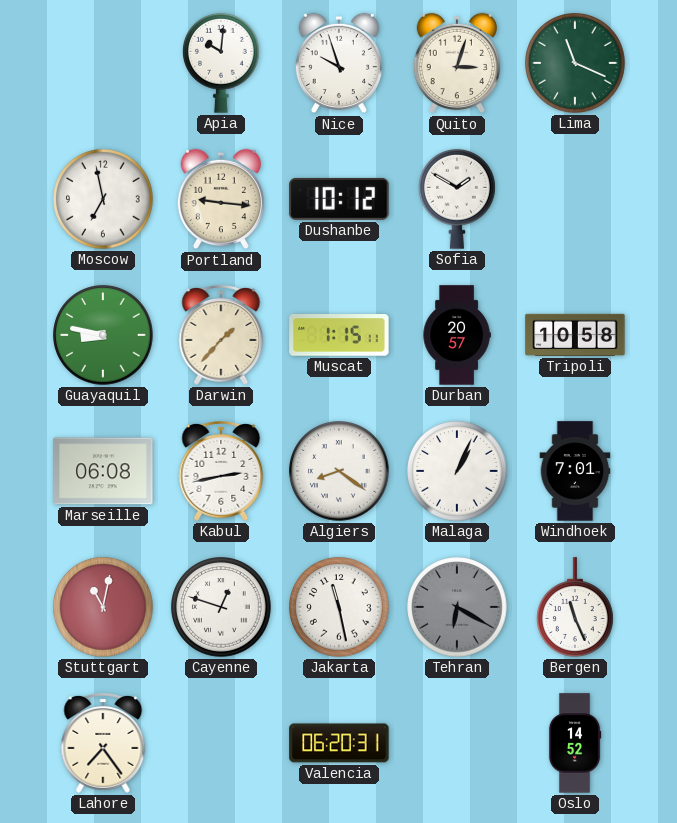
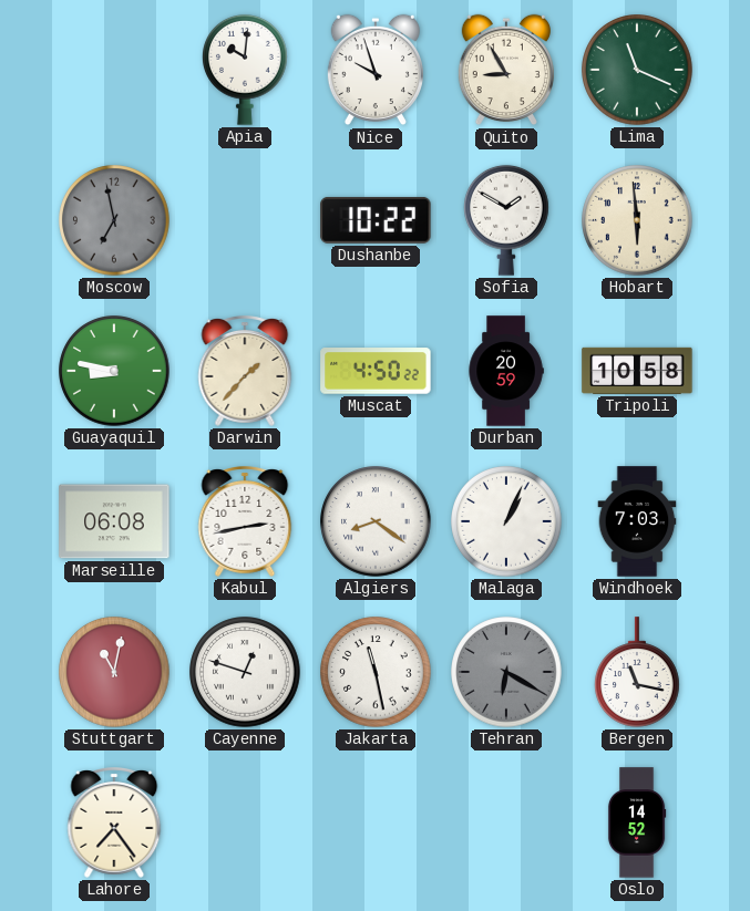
Quito: 3:03 -> 8:55
Moscow dial: white -> grey
Portland: 9:16 -> none
Dushanbe: 10:12 -> 10:22
Hobart: none -> 5:59
Muscat: 1:15 -> 4:50
Durban: 20:57 -> 20:59
Windhoek: 7:01 -> 7:03
Bergen: 11:26 -> 11:17
Valencia: 06:20 -> none
